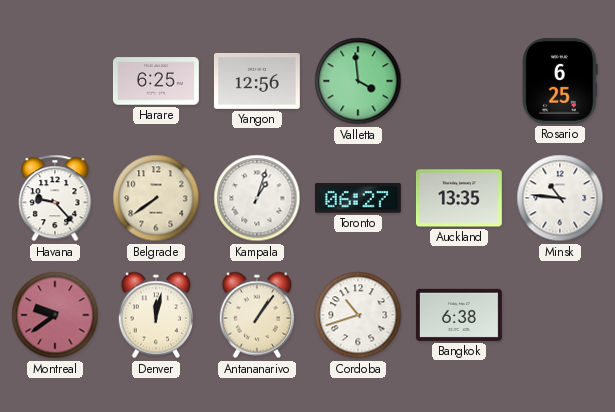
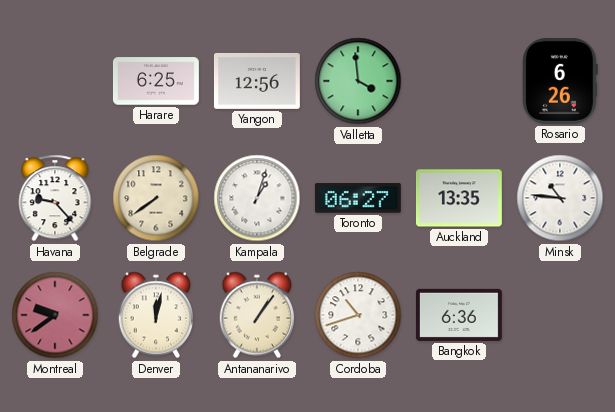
Rosario: 6:25 -> 6:26
Bangkok: 6:38 -> 6:36
